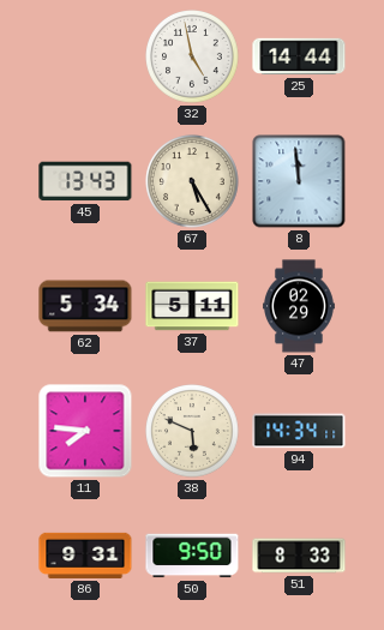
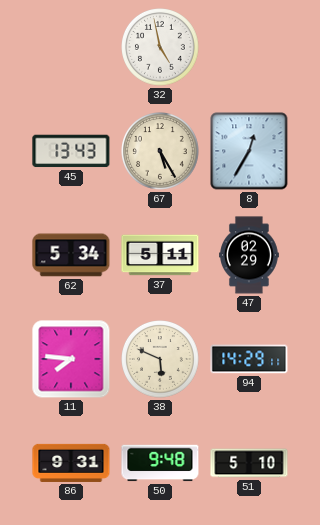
25: 14:44 -> none
8: 11:59 -> 12:35
94: 14:34 -> 14:29
50: 9:50 -> 9:48
51: 8:33 -> 5:10
